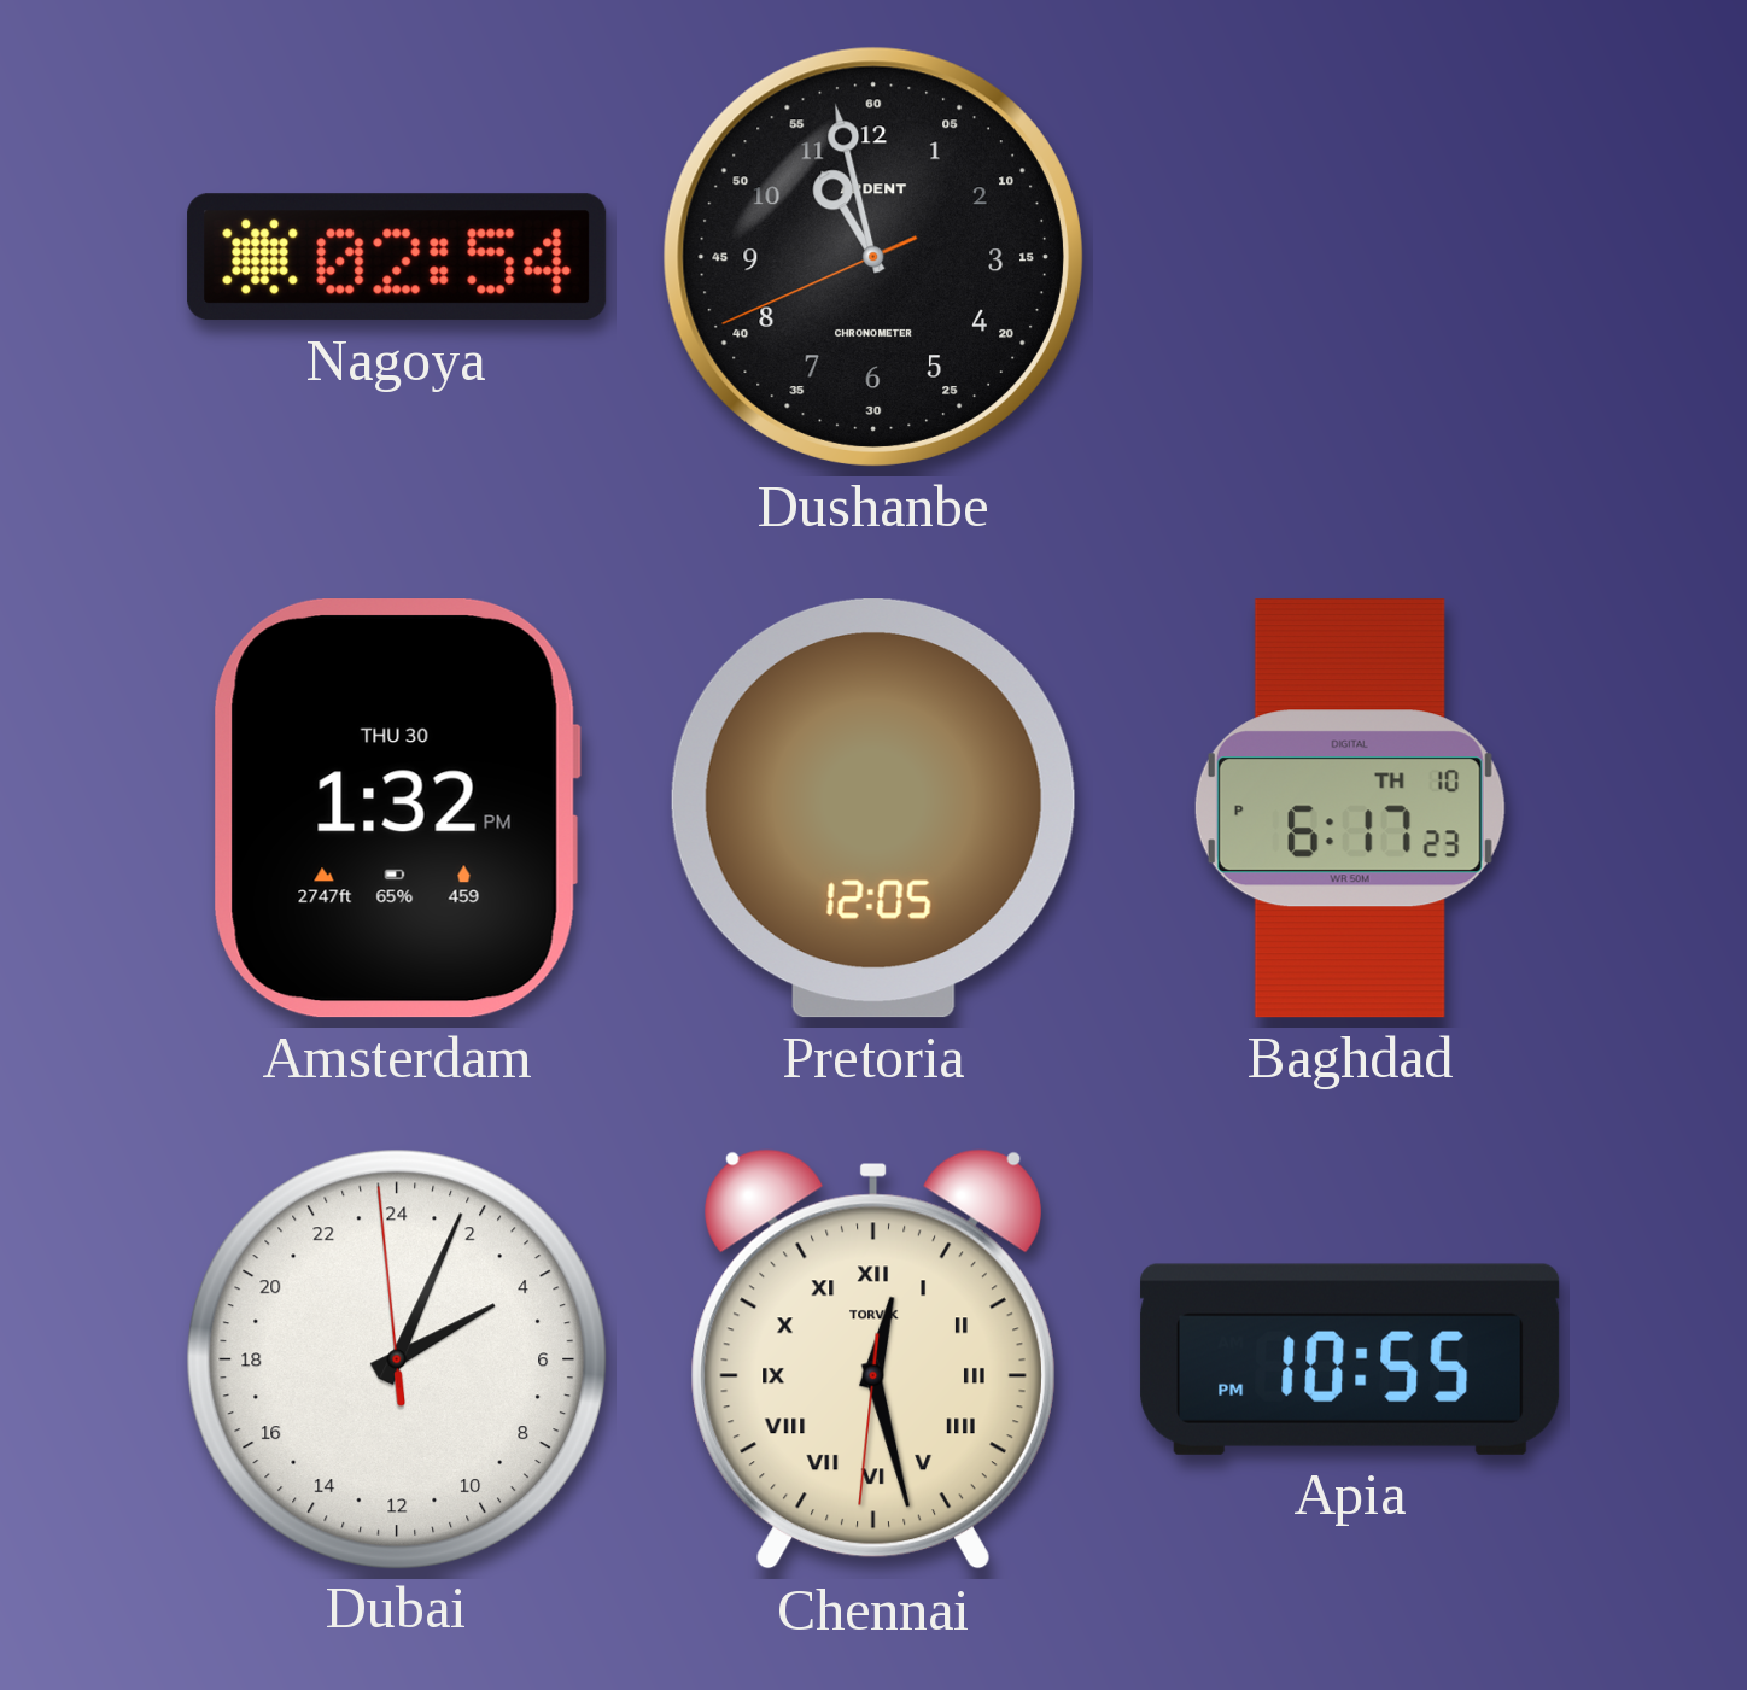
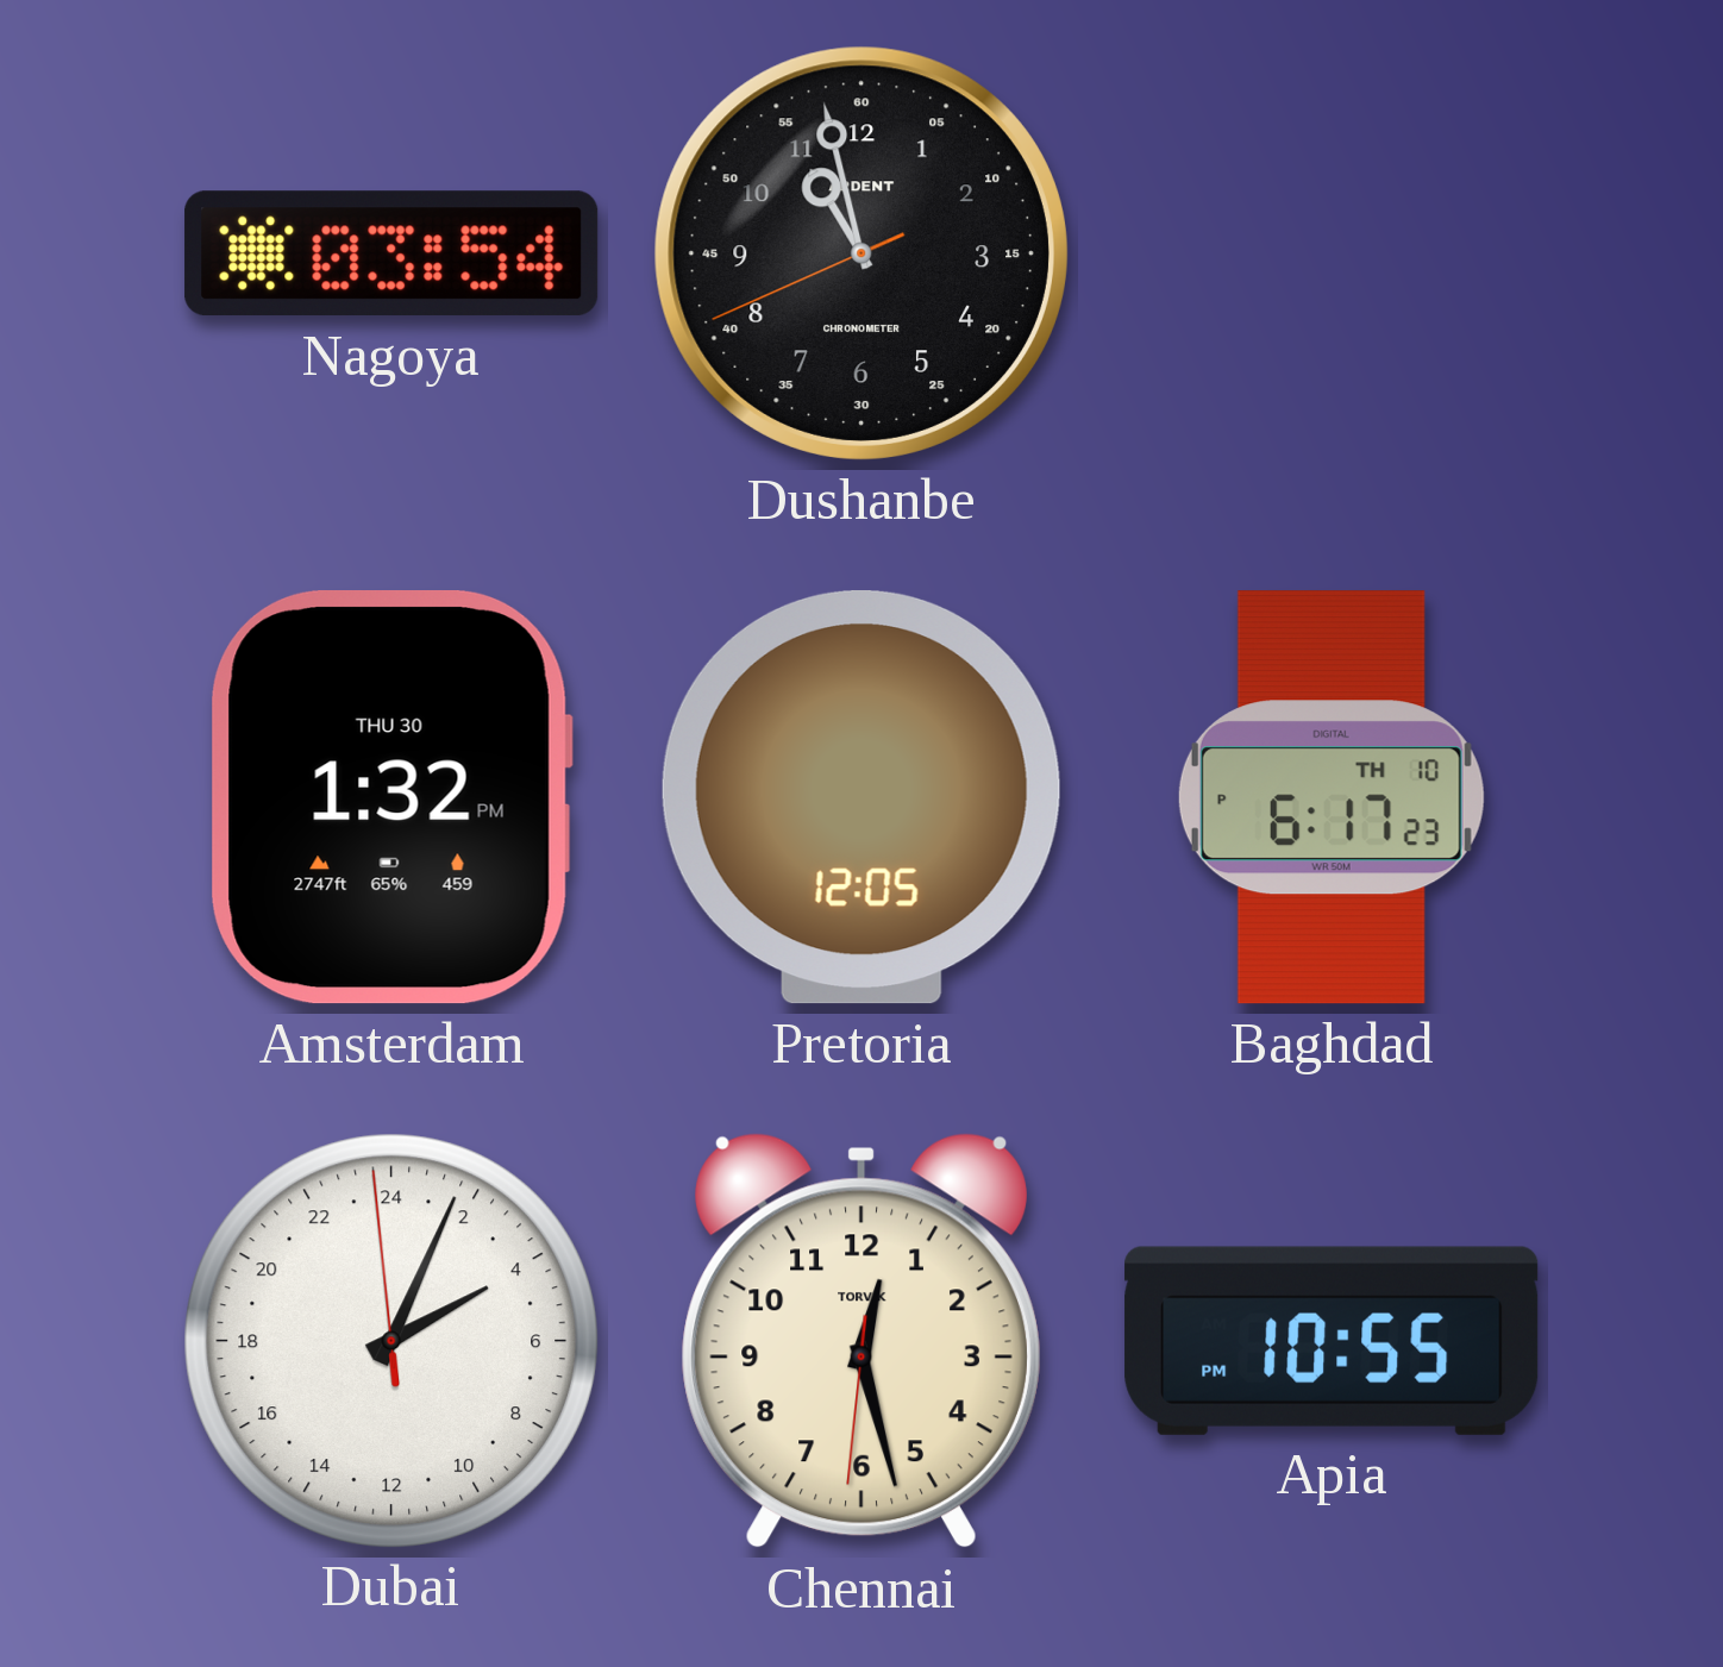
Nagoya: 02:54 -> 03:54
Chennai numerals: Roman -> Arabic
